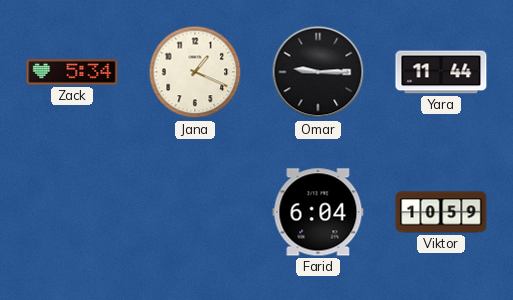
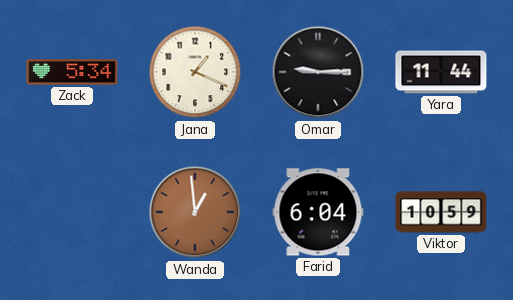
Wanda: none -> 12:59
